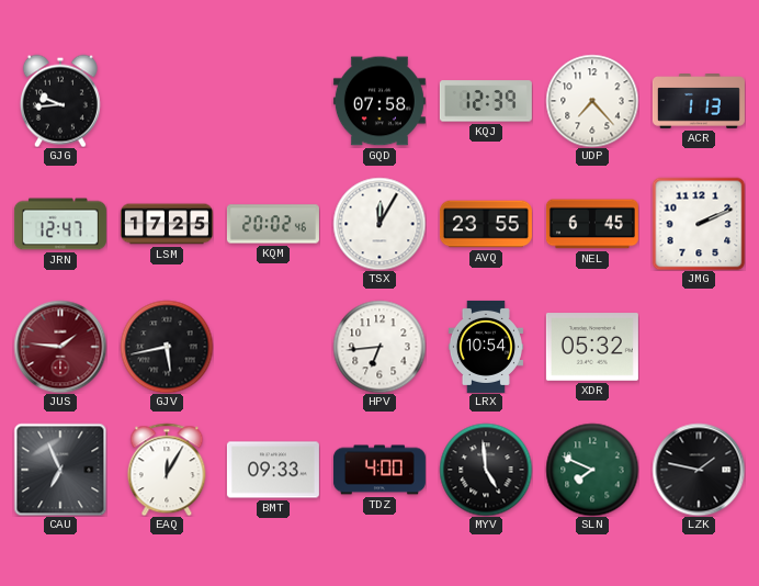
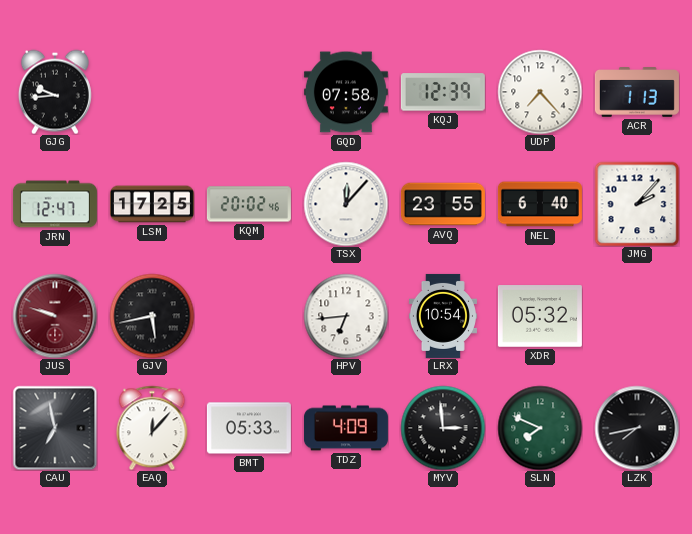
TSX: 12:05 -> 12:07
NEL: 6:45 -> 6:40
JMG: 2:11 -> 2:07
JUS: 1:46 -> 9:48
CAU: 6:56 -> 6:58
EAQ: 12:05 -> 12:07
BMT: 09:33 -> 05:33
TDZ: 4:00 -> 4:09
MYV: 4:59 -> 2:59
LZK: 1:47 -> 7:43
